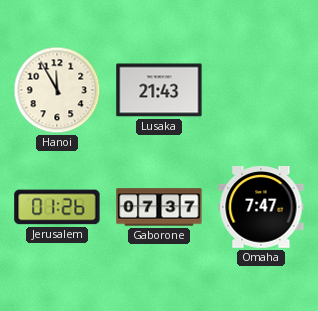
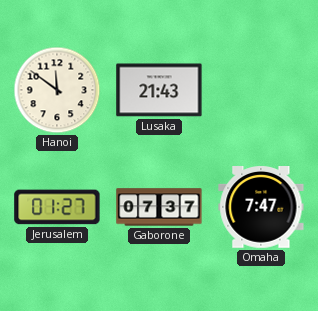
Hanoi: 11:55 -> 11:51
Jerusalem: 01:26 -> 01:27
